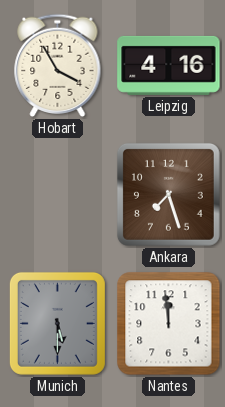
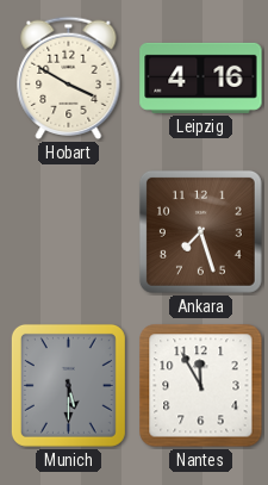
Hobart: 3:55 -> 3:50
Nantes: 11:59 -> 11:55
